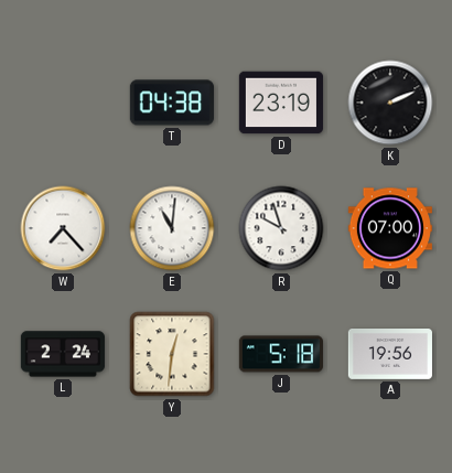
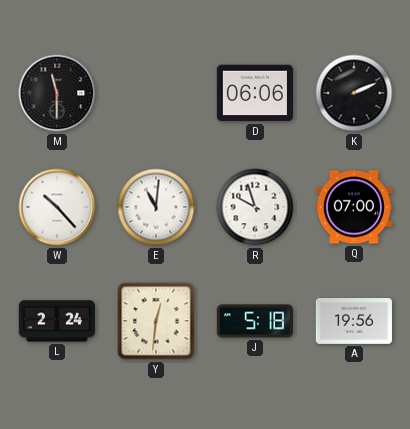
M: none -> 11:30
T: 04:38 -> none
D: 23:19 -> 06:06
W: 7:23 -> 10:23
